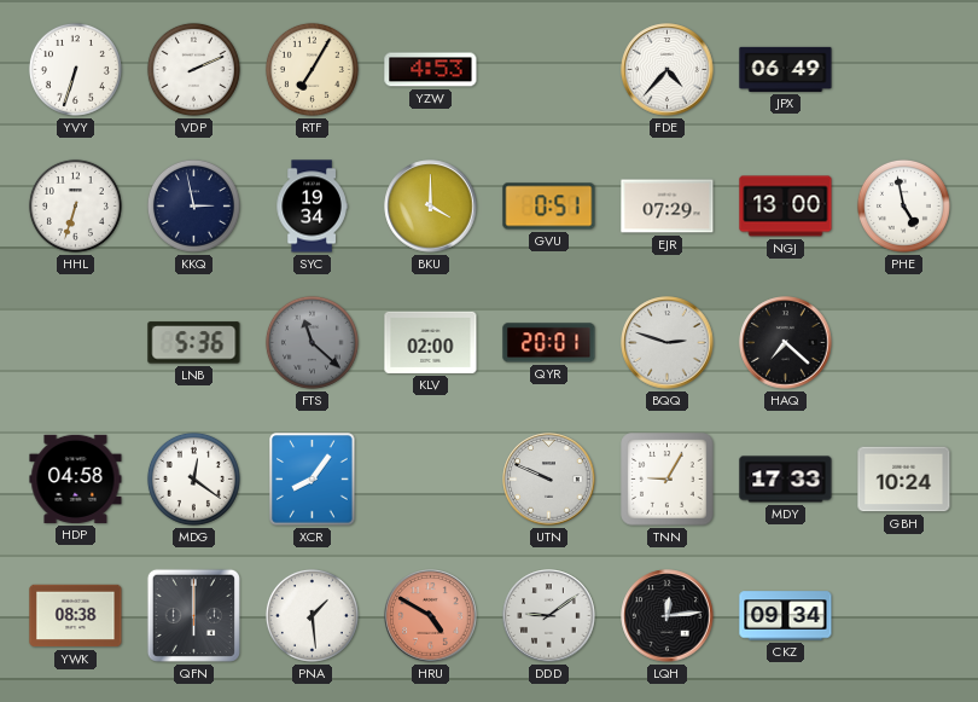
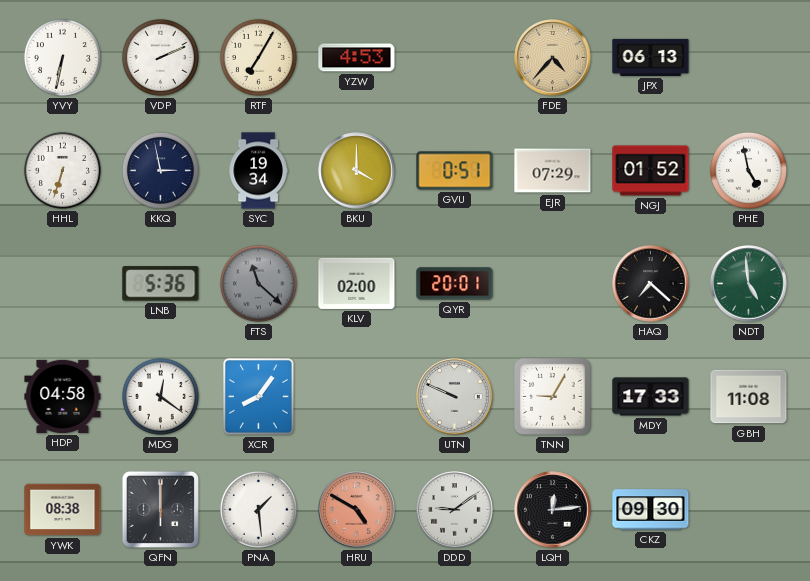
YVY: 6:33 -> 6:32
FDE dial: white -> champagne
JPX: 06:49 -> 06:13
NGJ: 13:00 -> 01:52
BQQ: 2:48 -> none
NDT: none -> 4:59
GBH: 10:24 -> 11:08
CKZ: 09:34 -> 09:30
